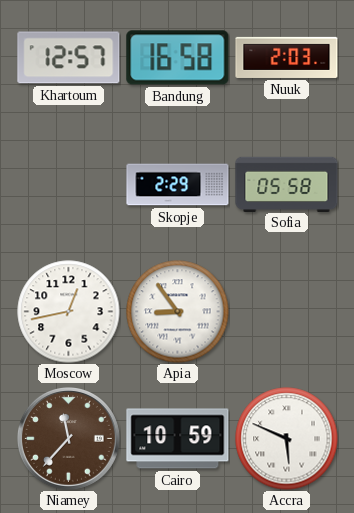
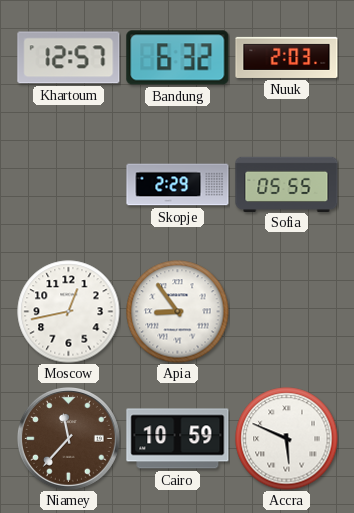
Bandung: 16:58 -> 6:32
Sofia: 05:58 -> 05:55
